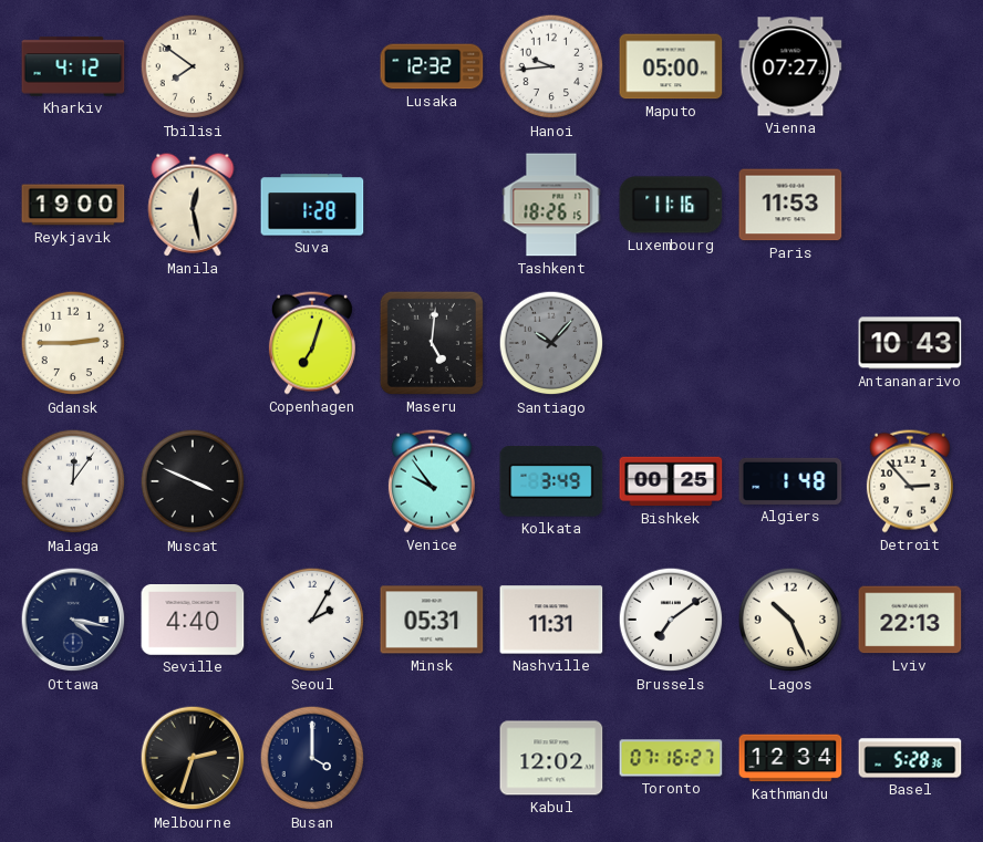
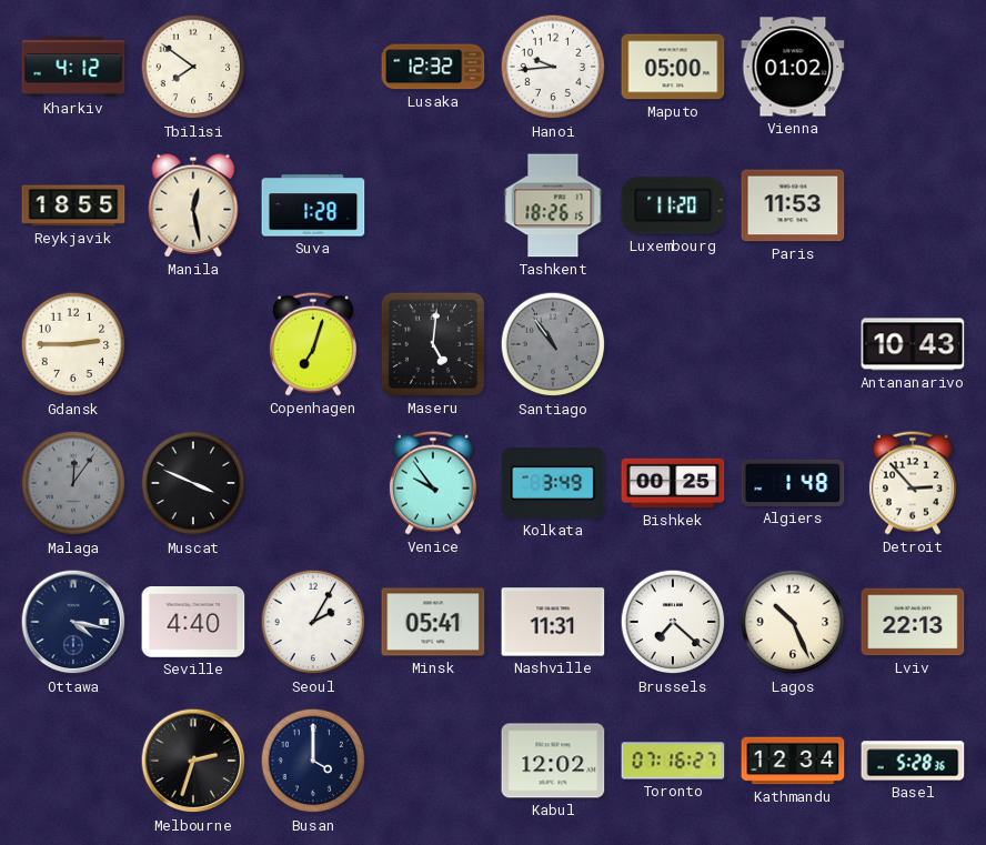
Vienna: 07:27 -> 01:02
Reykjavik: 19:00 -> 18:55
Luxembourg: 11:16 -> 11:20
Santiago: 10:07 -> 10:54
Malaga dial: white -> grey
Minsk: 05:31 -> 05:41
Brussels: 7:09 -> 7:22
